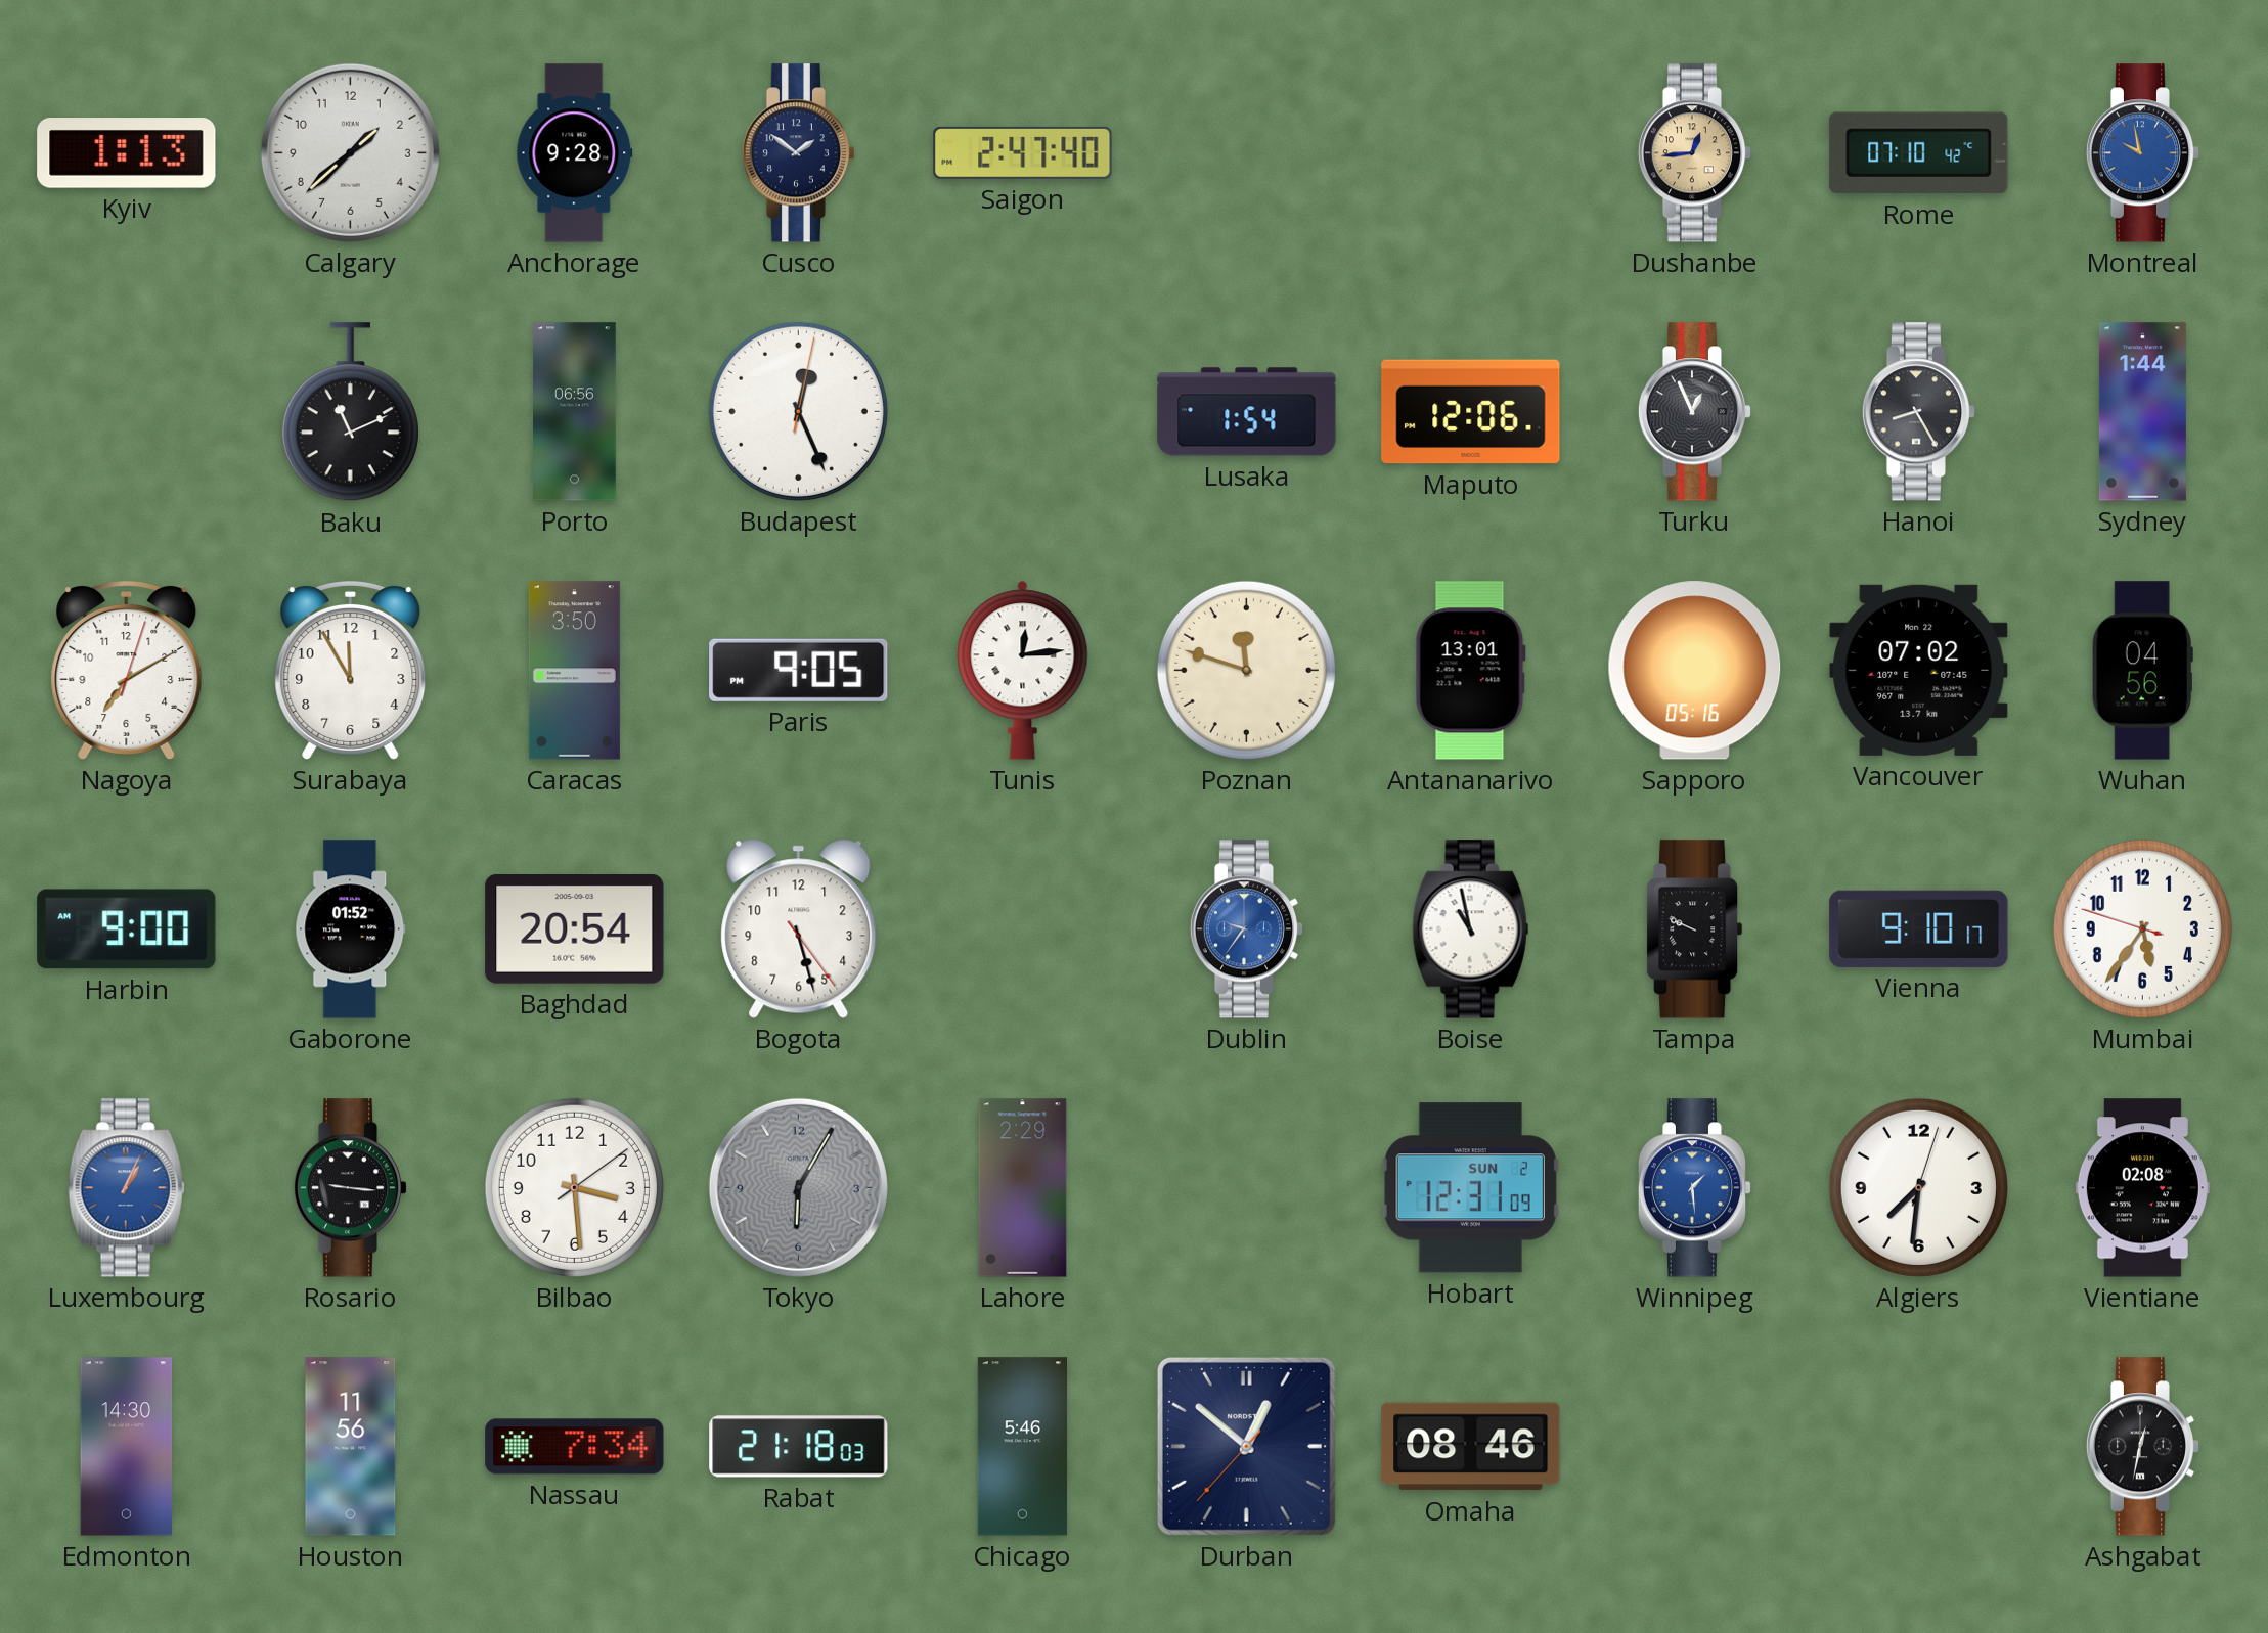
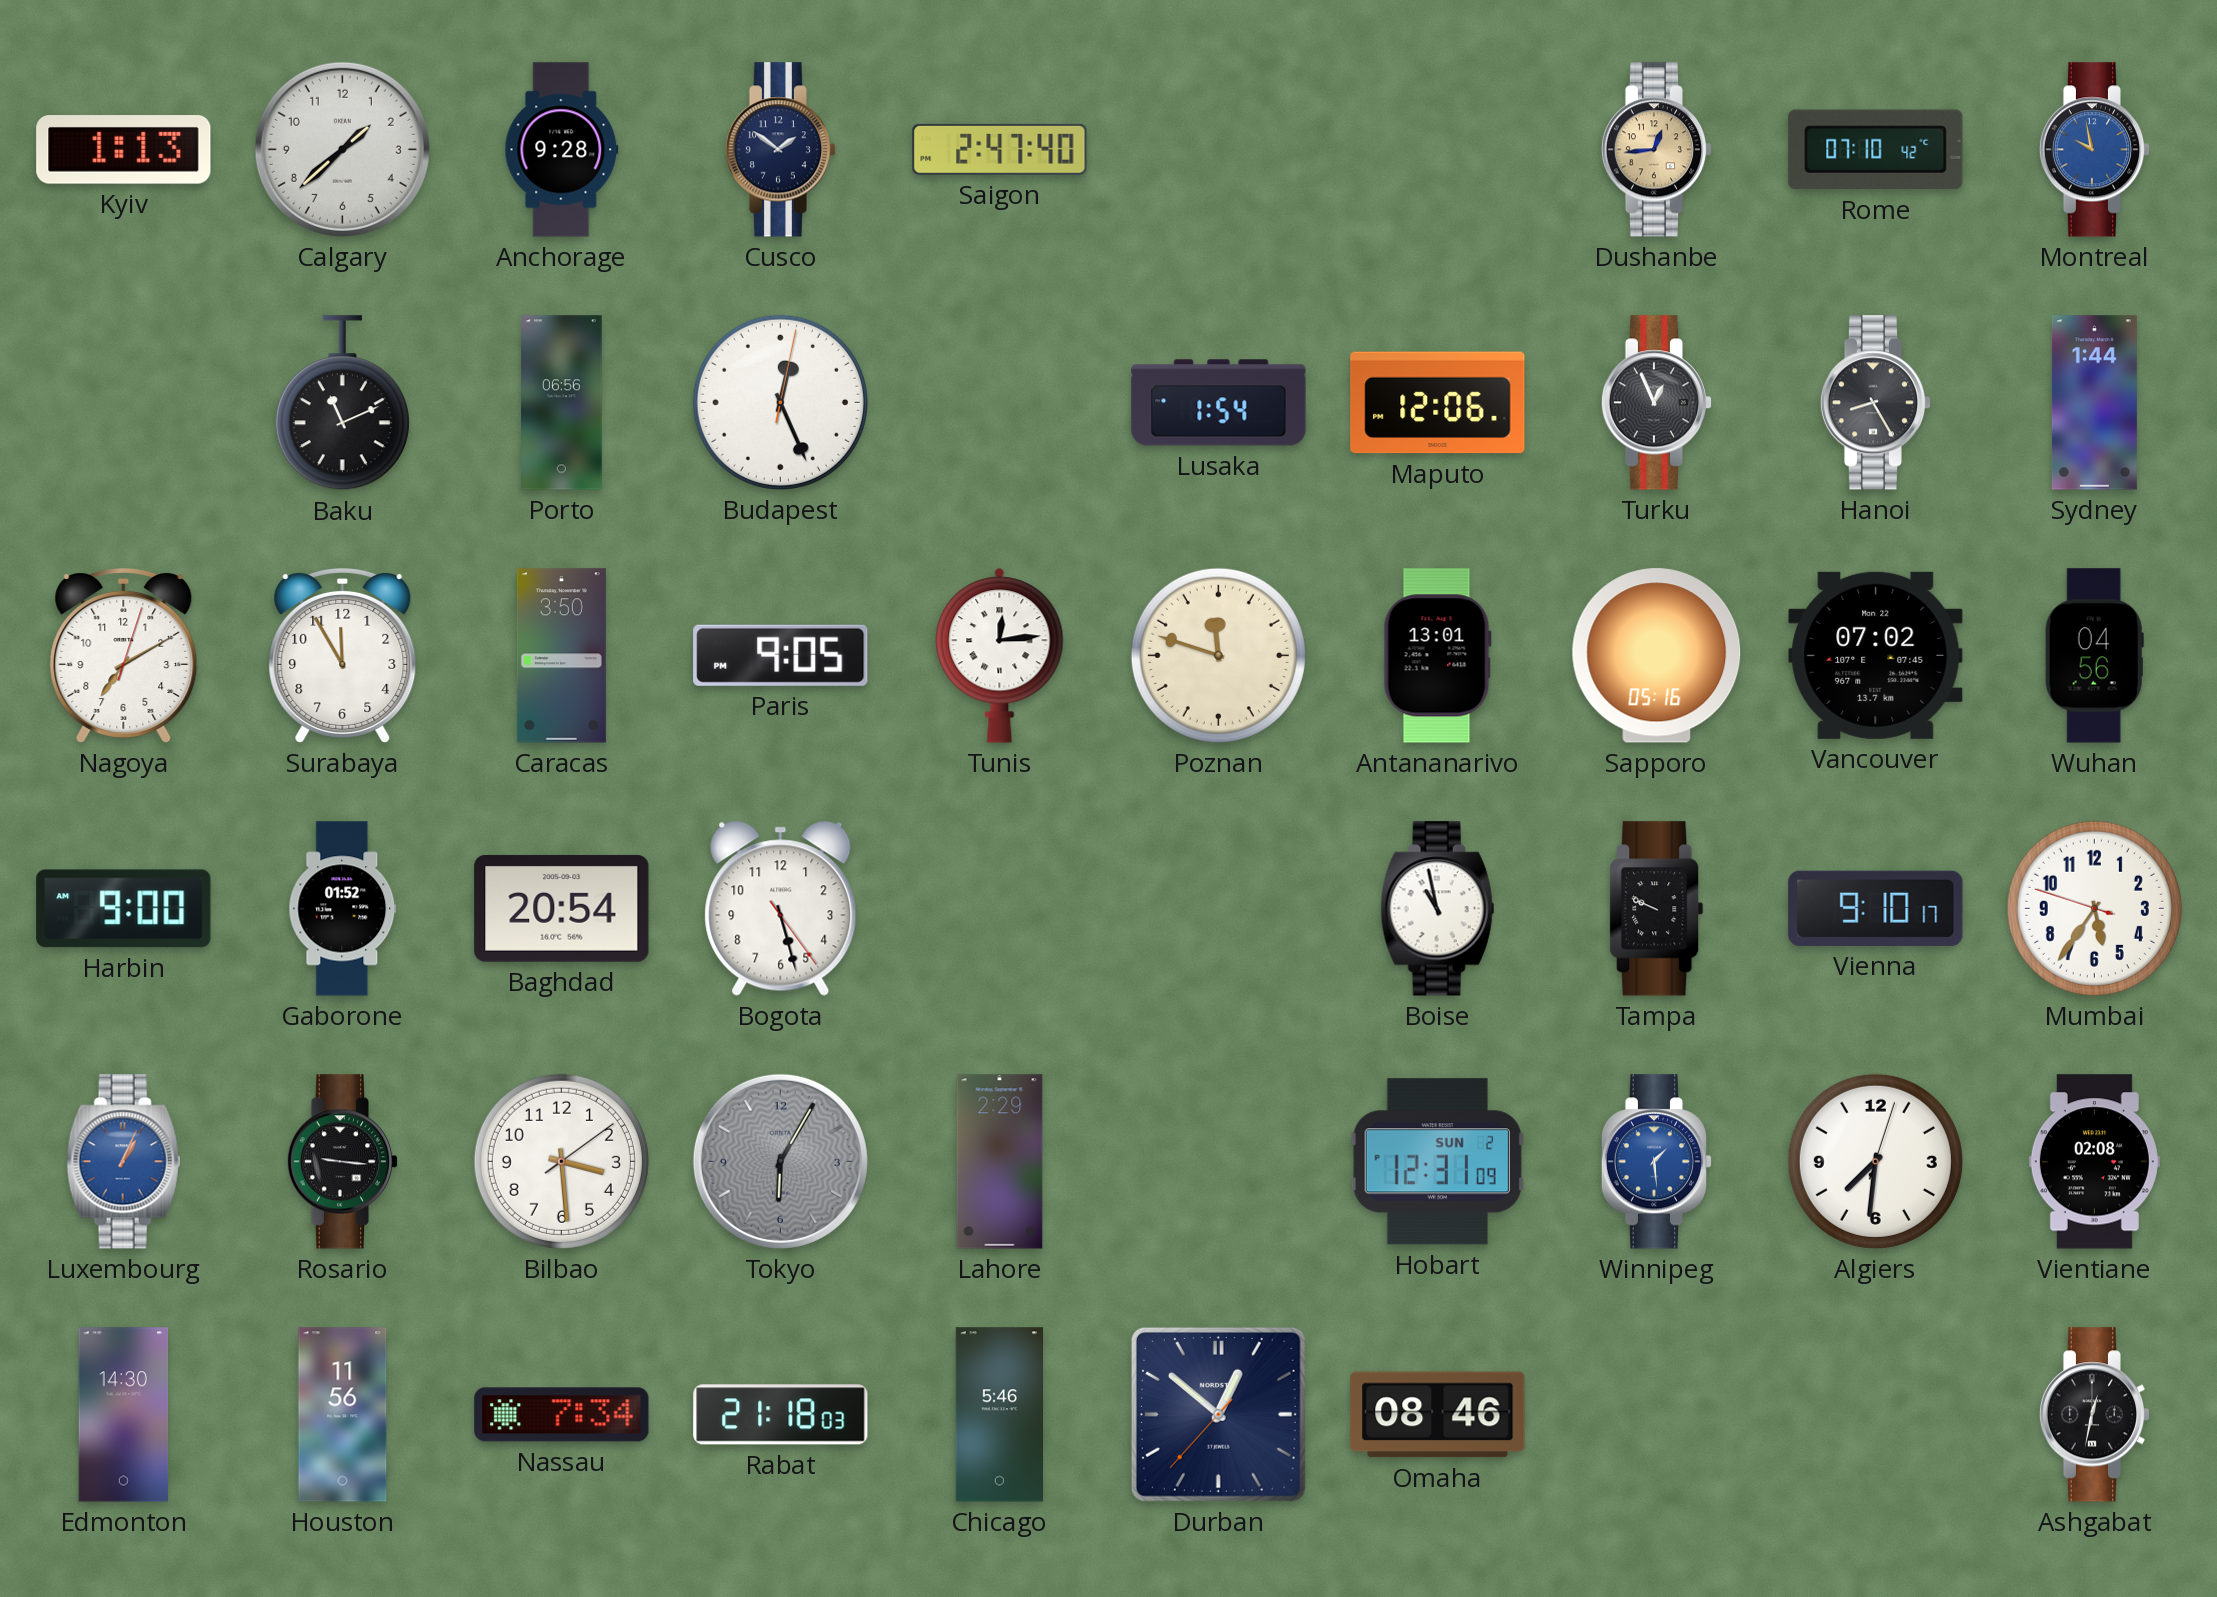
Dublin: 9:36 -> none
